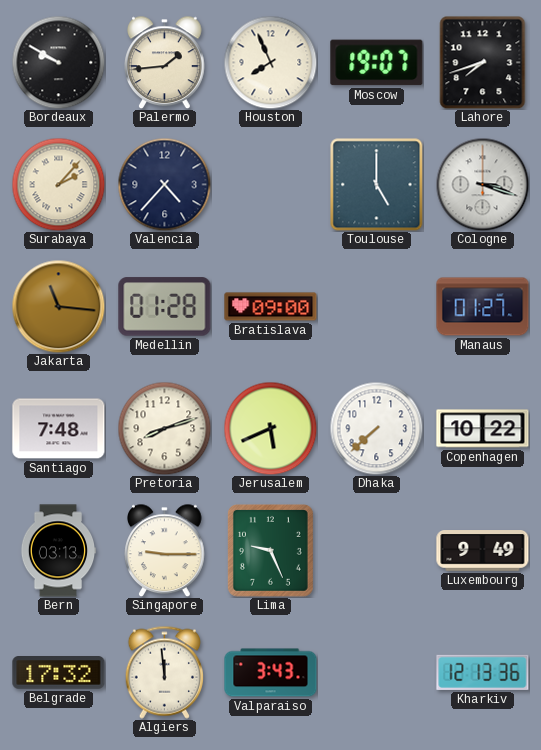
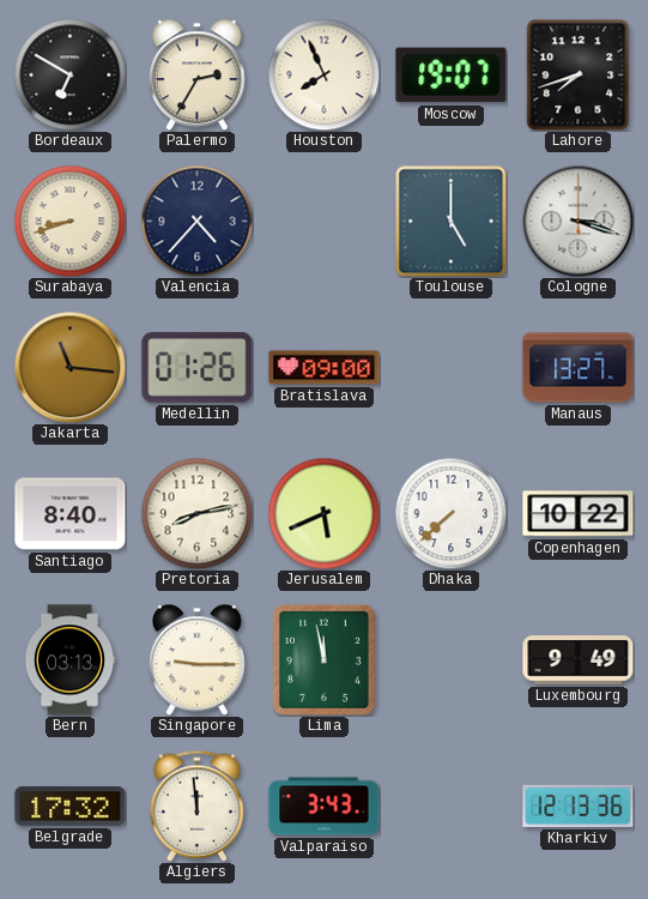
Bordeaux: 9:50 -> 6:50
Palermo: 1:44 -> 2:35
Surabaya: 2:07 -> 8:42
Medellin: 01:28 -> 01:26
Manaus: 01:27 -> 13:27
Santiago: 7:48 -> 8:40
Pretoria: 8:12 -> 8:13
Lima: 9:26 -> 11:58
